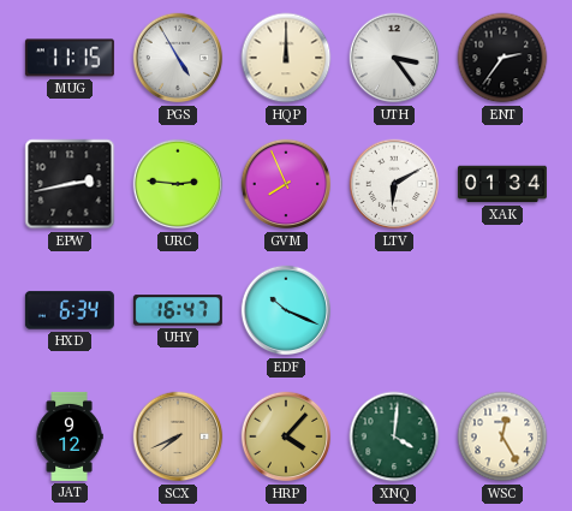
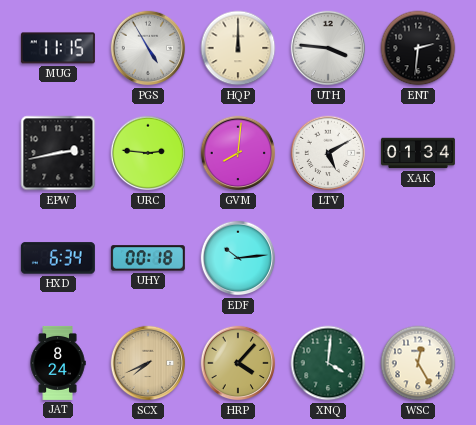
UTH: 3:24 -> 3:46
ENT: 2:36 -> 2:31
GVM: 7:56 -> 8:01
LTV: 6:10 -> 5:10
UHY: 16:47 -> 00:18
EDF: 10:19 -> 10:14
JAT: 9:12 -> 8:24
